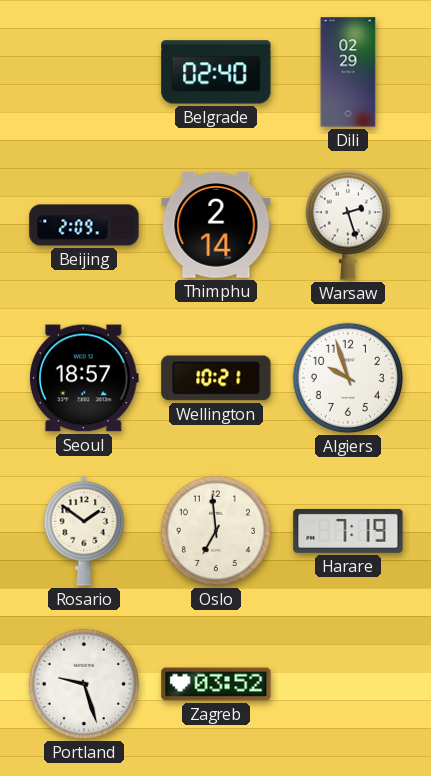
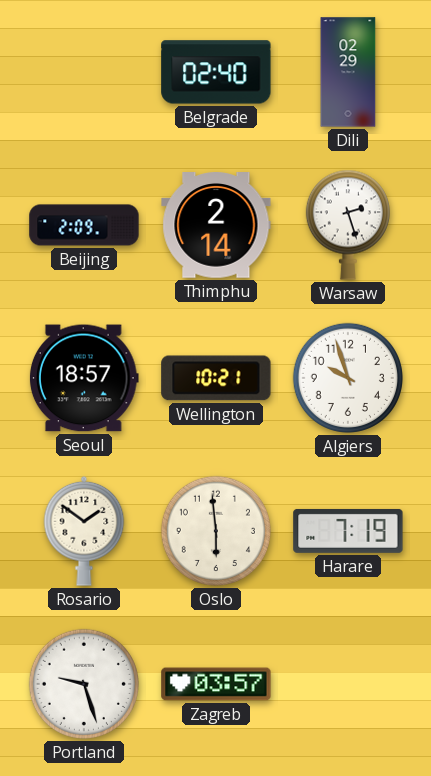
Oslo: 6:59 -> 5:59
Zagreb: 03:52 -> 03:57
